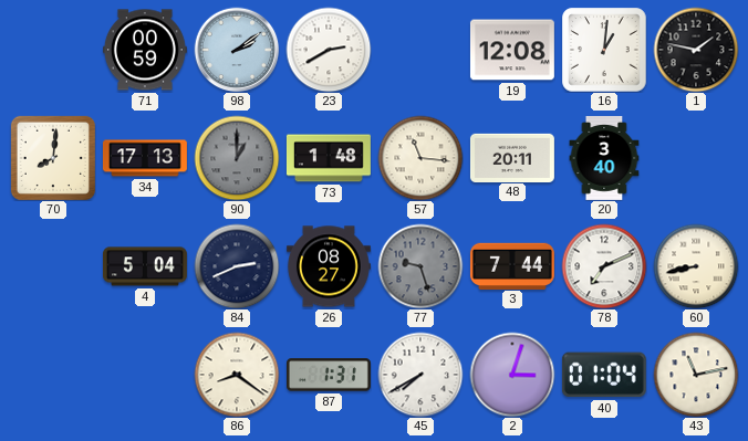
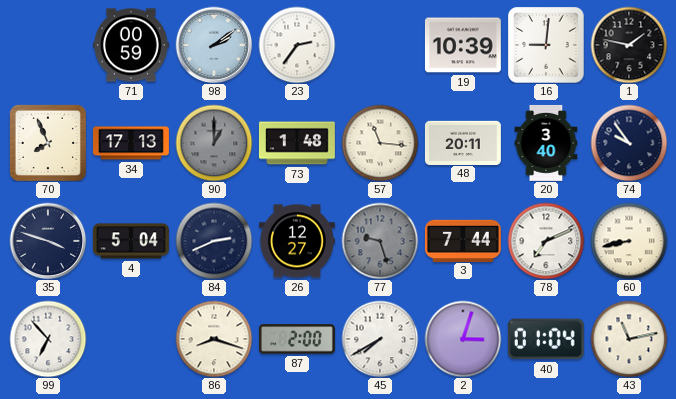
23: 2:40 -> 2:36
19: 12:08 -> 10:39
16: 1:01 -> 9:01
70: 8:01 -> 7:56
74: none -> 9:54
35: none -> 3:48
26: 08:27 -> 12:27
99: none -> 6:53
86: 8:21 -> 8:18
87: 1:31 -> 2:00
